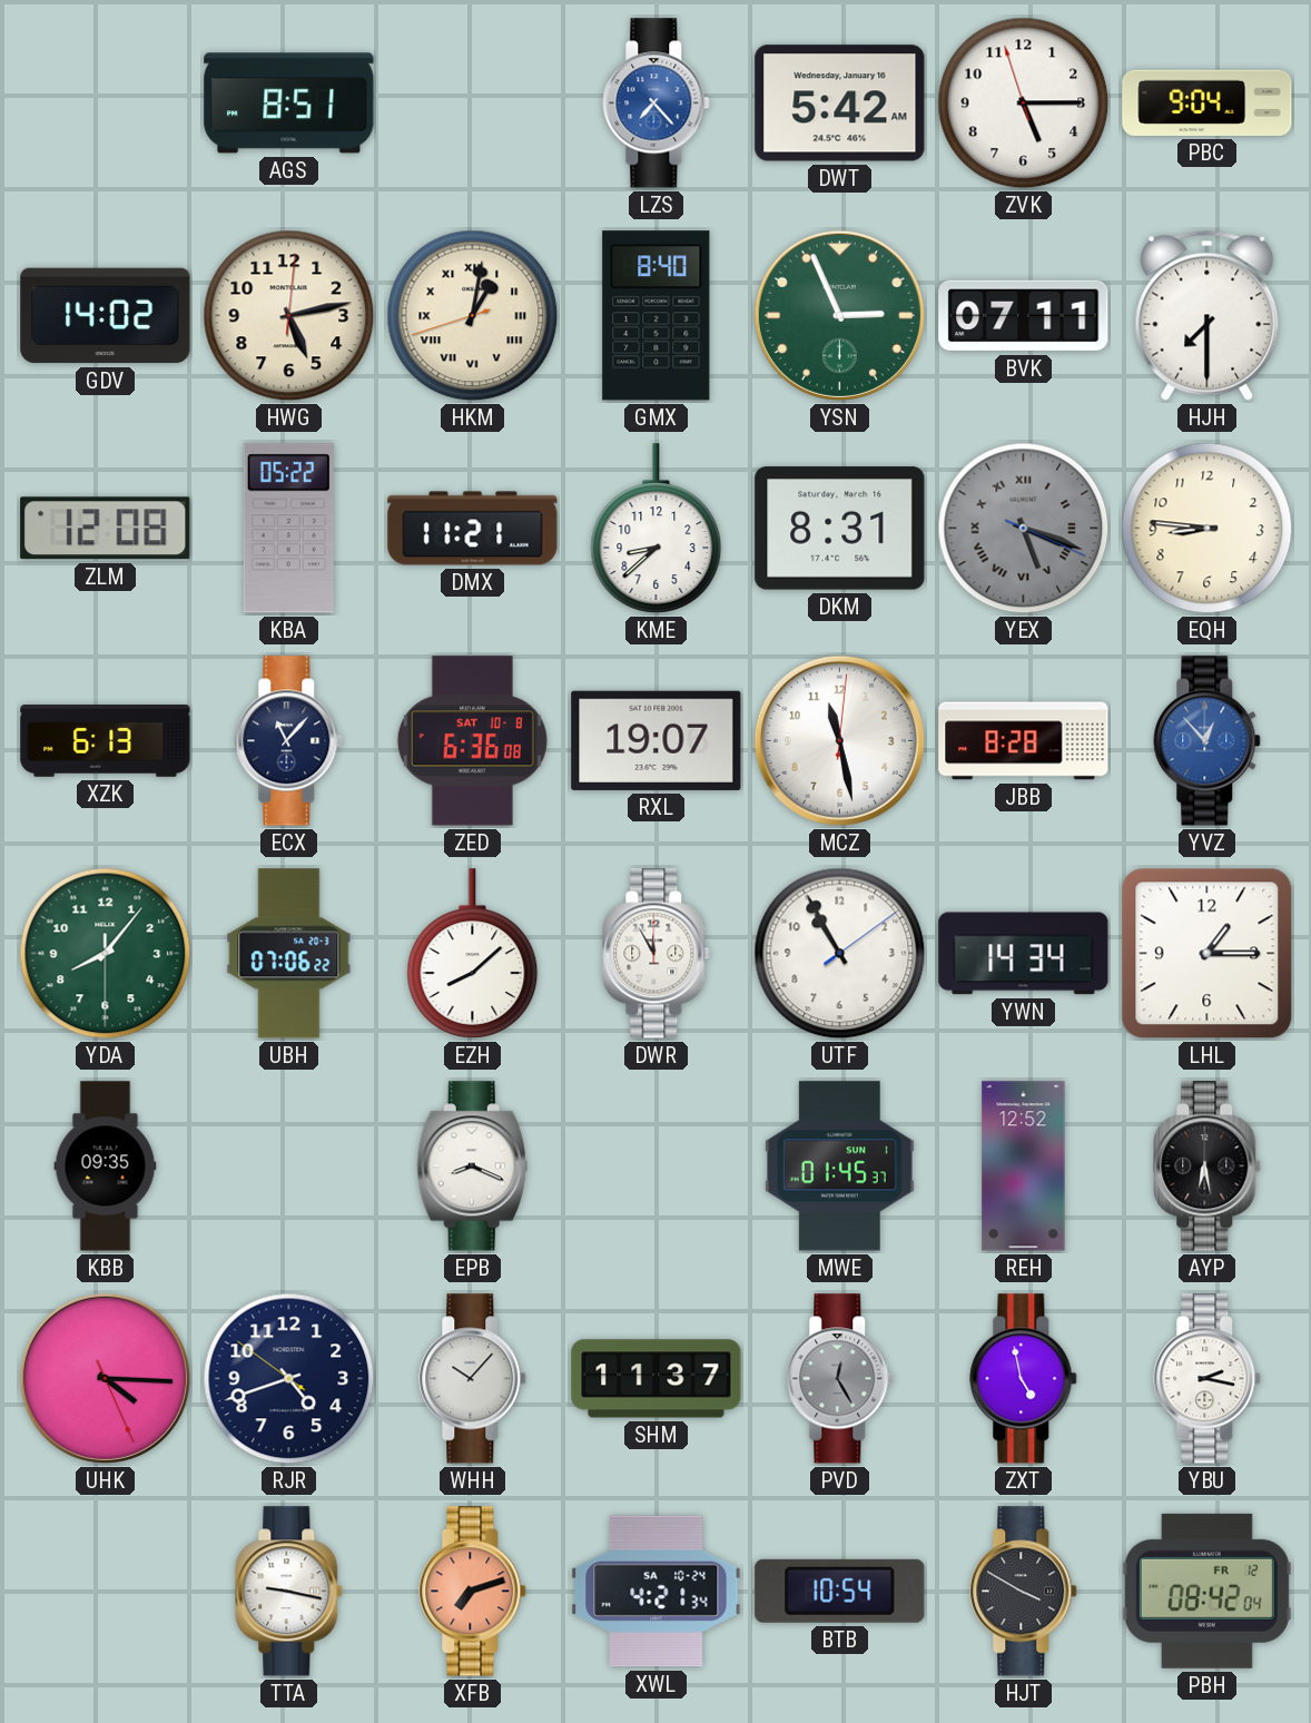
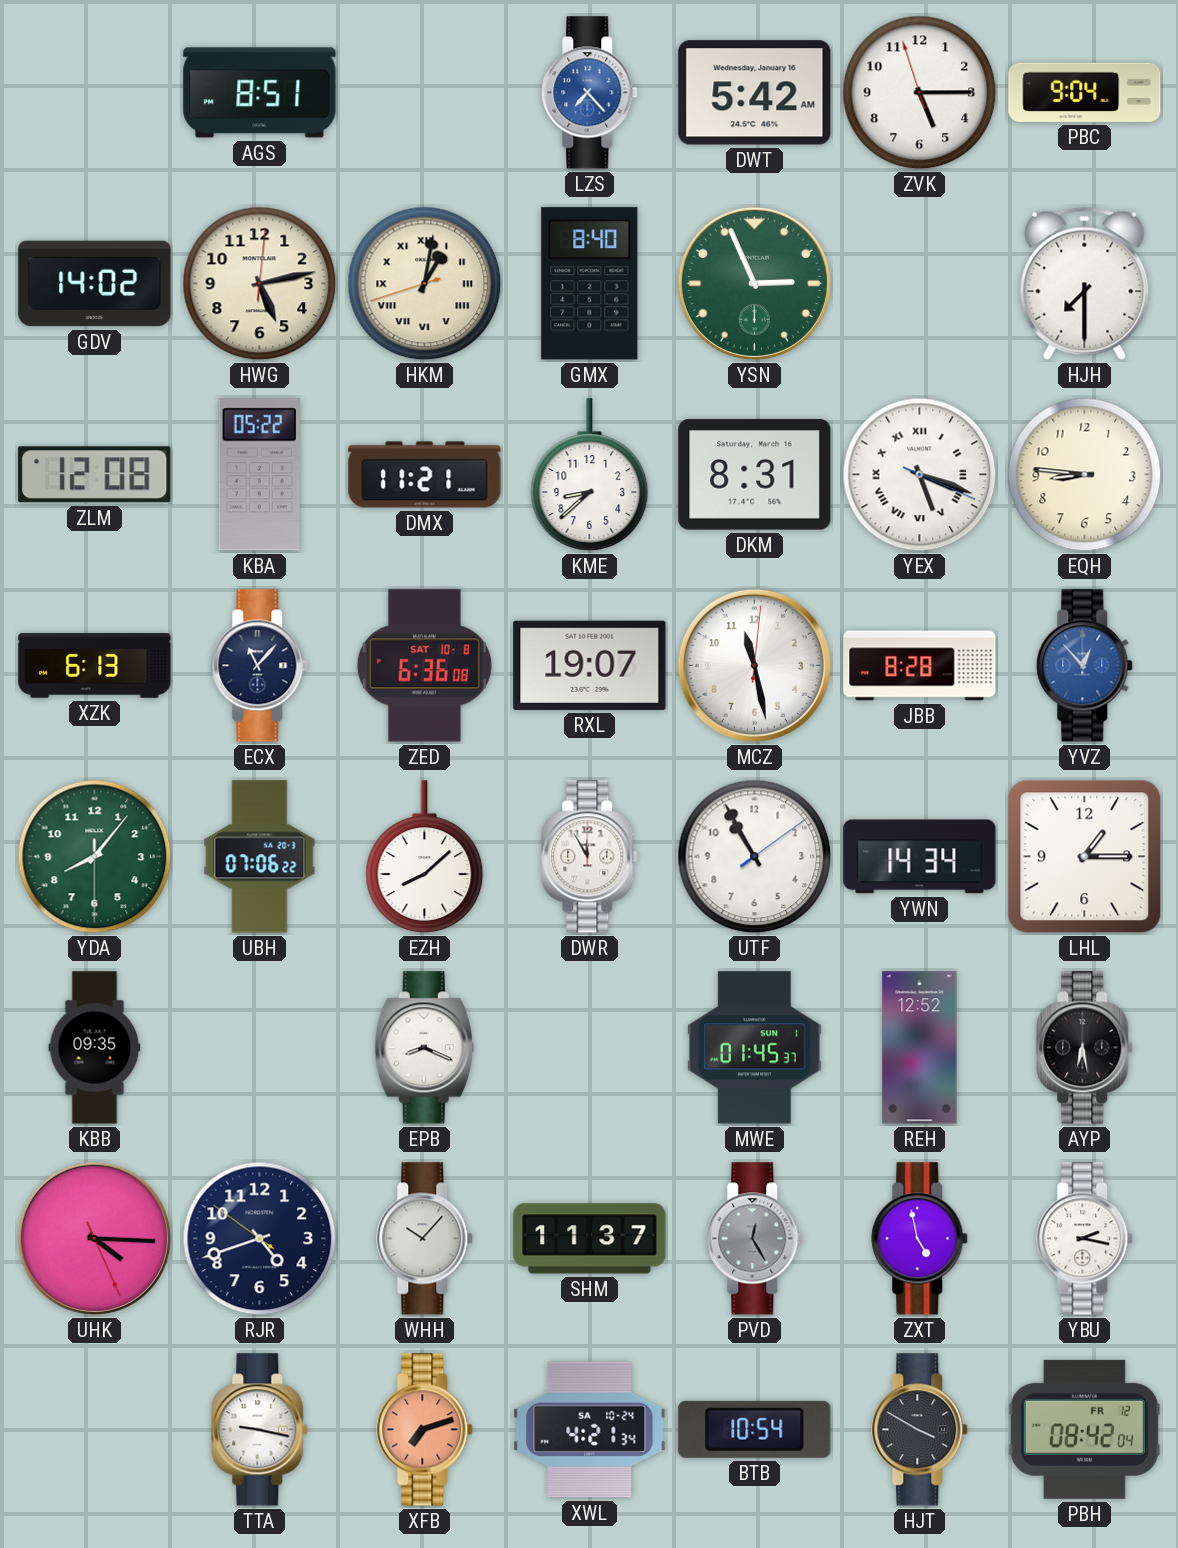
BVK: 07:11 -> none
YEX dial: grey -> white
